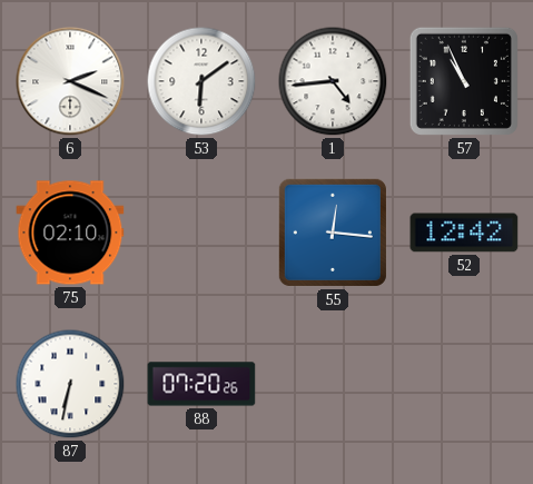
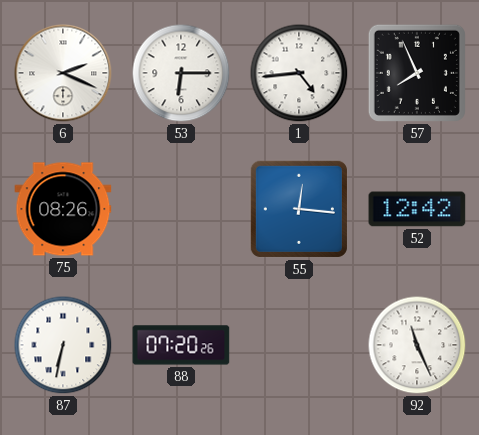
53: 6:09 -> 6:15
57: 10:56 -> 7:56
75: 02:10 -> 08:26
92: none -> 11:26
